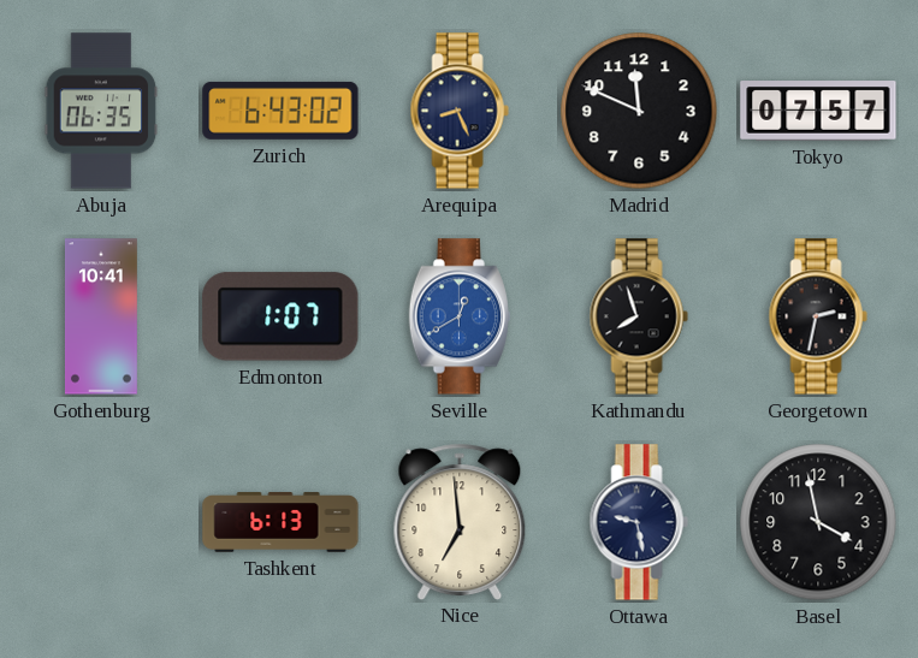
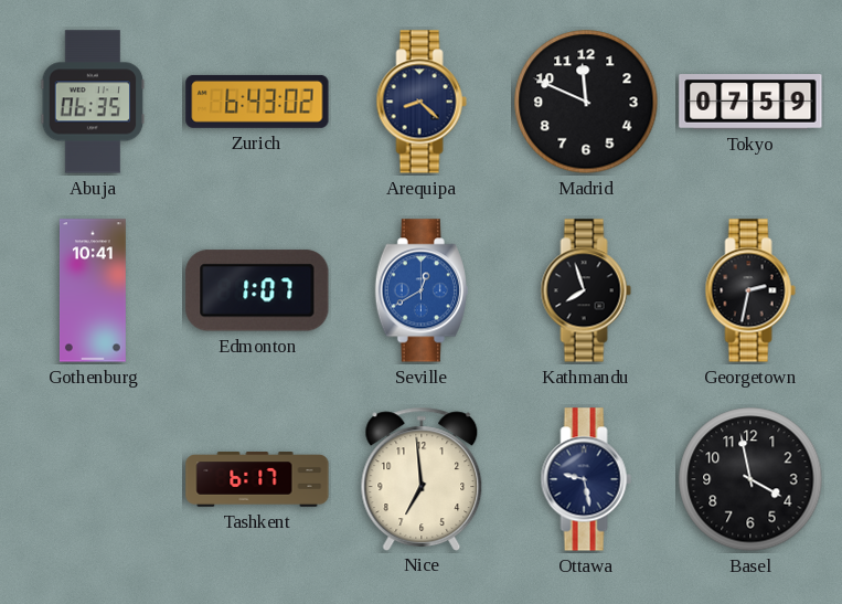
Arequipa: 8:26 -> 8:22
Tokyo: 07:57 -> 07:59
Tashkent: 6:13 -> 6:17
